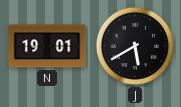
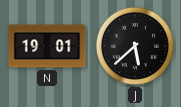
J: 5:40 -> 5:38
